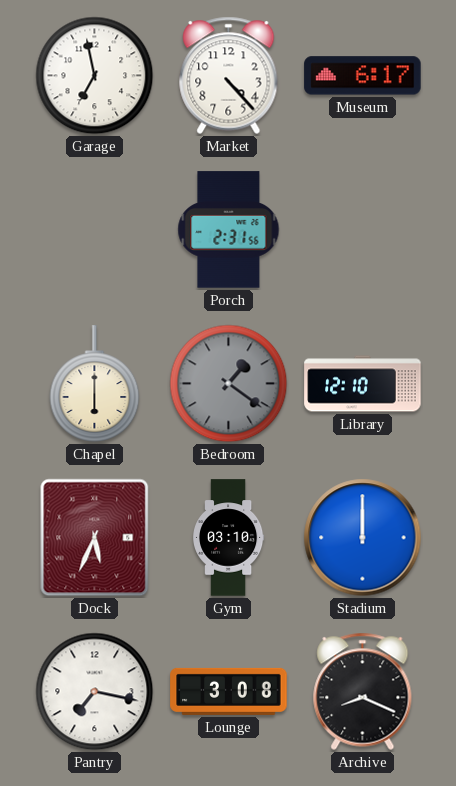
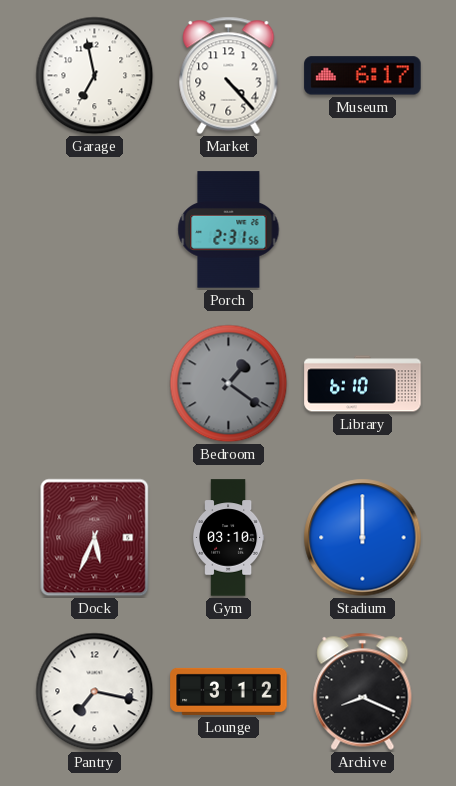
Chapel: 6:00 -> none
Library: 12:10 -> 6:10
Lounge: 3:08 -> 3:12
